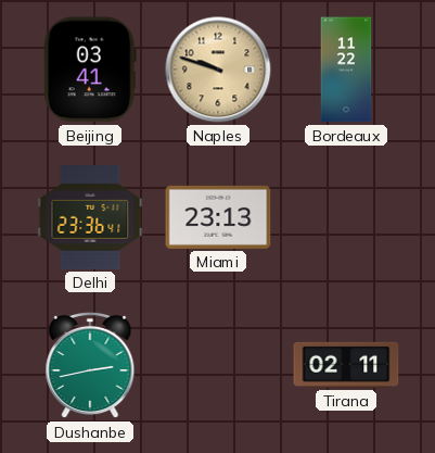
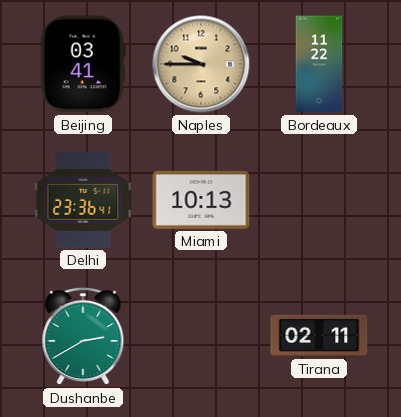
Naples: 9:48 -> 9:45
Miami: 23:13 -> 10:13
Dushanbe: 2:43 -> 2:40
